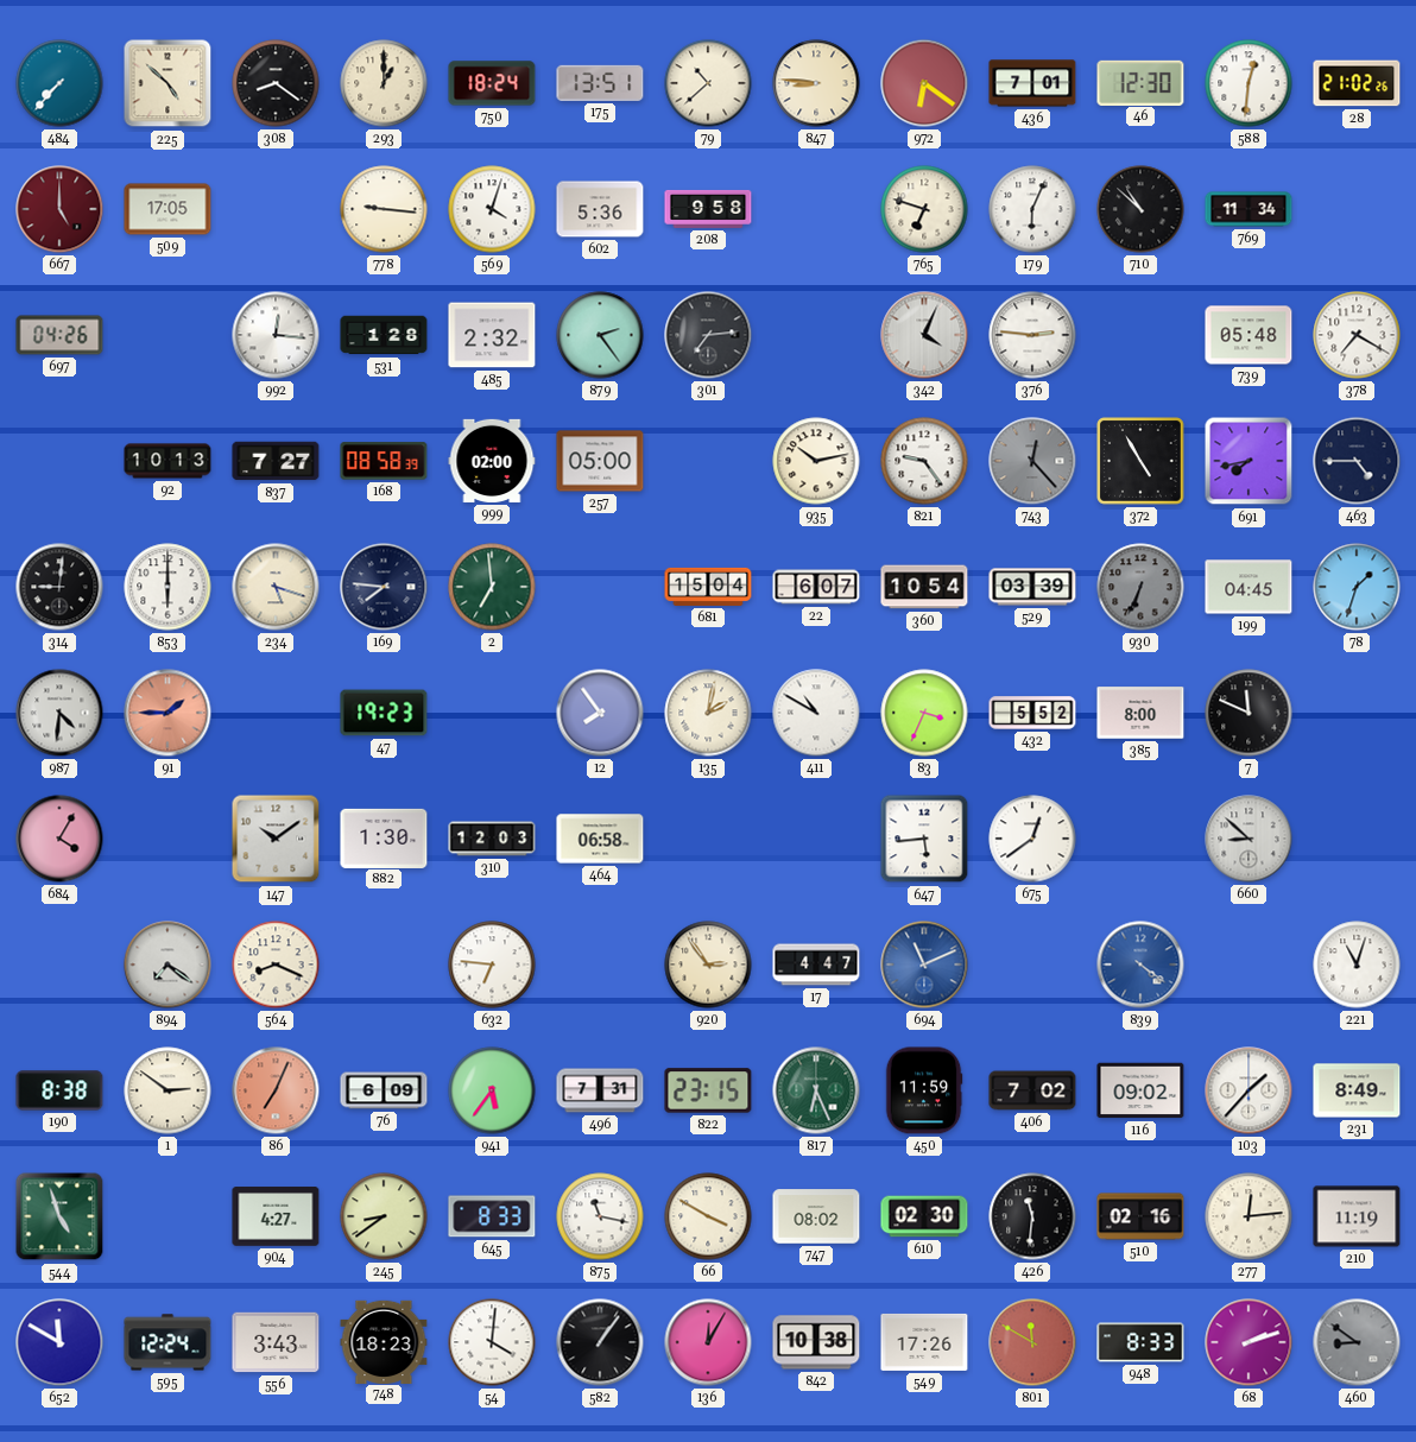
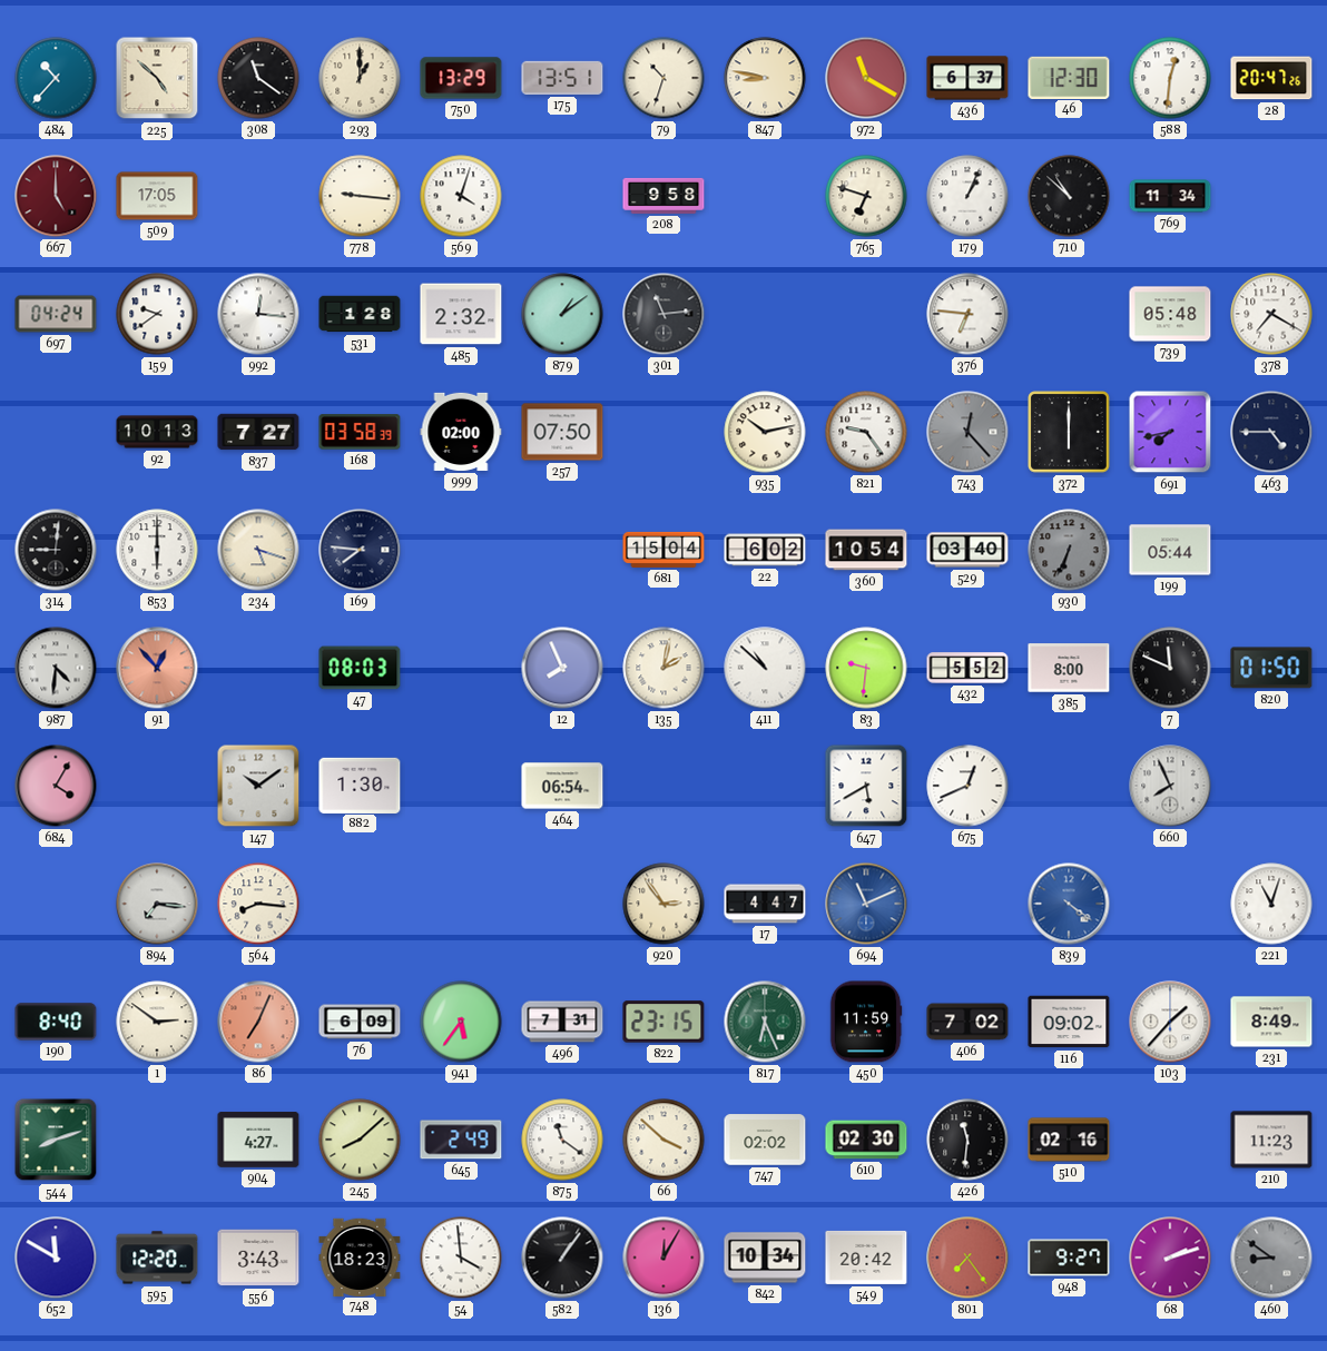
484: 7:37 -> 10:37
308: 8:21 -> 11:21
750: 18:24 -> 13:29
79: 10:38 -> 10:33
847: 8:46 -> 8:47
972: 6:21 -> 11:20
436: 7:01 -> 6:37
28: 21:02 -> 20:47
602: 5:36 -> none
179: 6:04 -> 1:04
697: 04:26 -> 04:24
159: none -> 9:39
879: 2:24 -> 1:09
301: 7:14 -> 11:14
342: 4:04 -> none
376: 2:46 -> 6:46
168: 08:58 -> 03:58
257: 05:00 -> 07:50
372: 4:55 -> 6:00
2: 6:59 -> none
22: 6:07 -> 6:02
529: 03:39 -> 03:40
199: 04:45 -> 05:44
78: 1:33 -> none
91: 1:45 -> 12:53
47: 19:23 -> 08:03
12: 7:54 -> 7:56
411: 10:50 -> 10:52
83: 3:34 -> 9:31
820: none -> 01:50
310: 12:03 -> none
464: 06:58 -> 06:54
647: 5:44 -> 5:40
675: 12:39 -> 12:41
660: 8:52 -> 7:56
894: 7:21 -> 7:16
564: 8:19 -> 8:16
632: 6:46 -> none
190: 8:38 -> 8:40
544: 4:57 -> 8:12
245: 8:39 -> 8:08
645: 8:33 -> 2:49
875: 11:17 -> 11:21
66: 3:50 -> 3:52
747: 08:02 -> 02:02
277: 12:14 -> none
210: 11:19 -> 11:23
595: 12:24 -> 12:20
54: 4:01 -> 3:59
842: 10:38 -> 10:34
549: 17:26 -> 20:42
801: 11:50 -> 7:24
948: 8:33 -> 9:27
